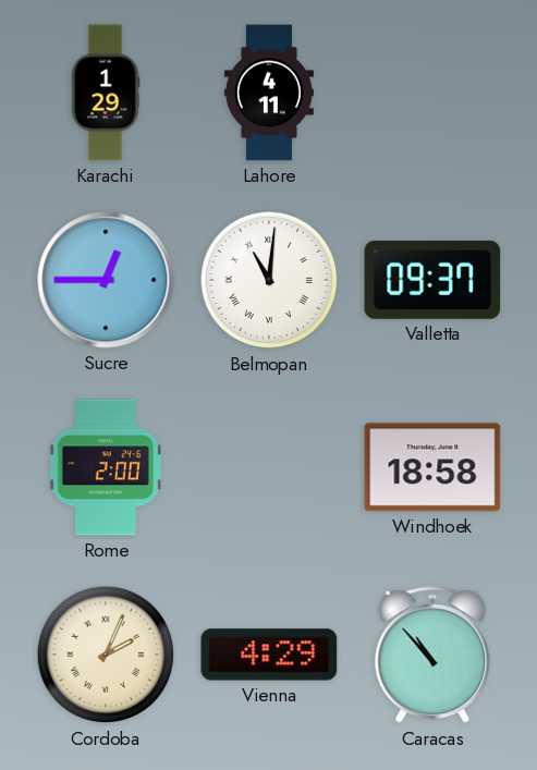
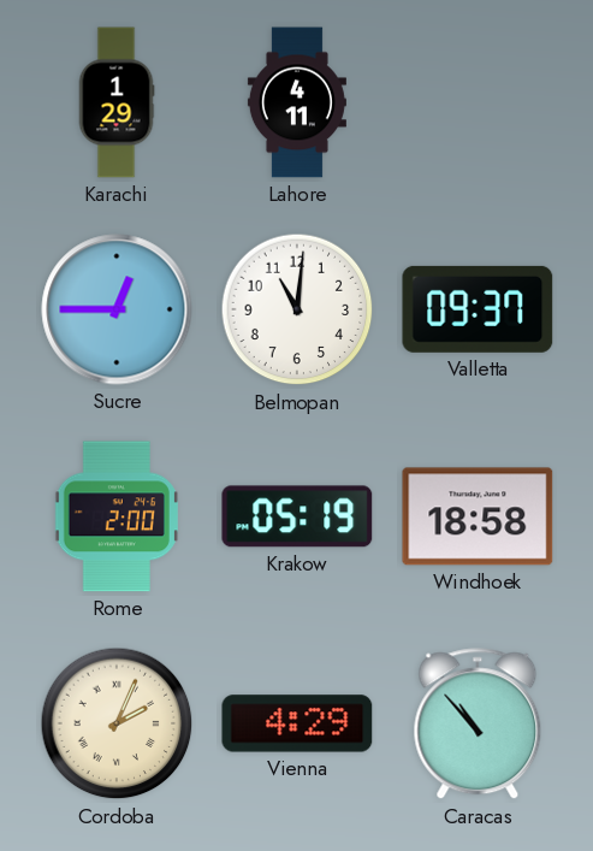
Belmopan numerals: Roman -> Arabic
Krakow: none -> 05:19
